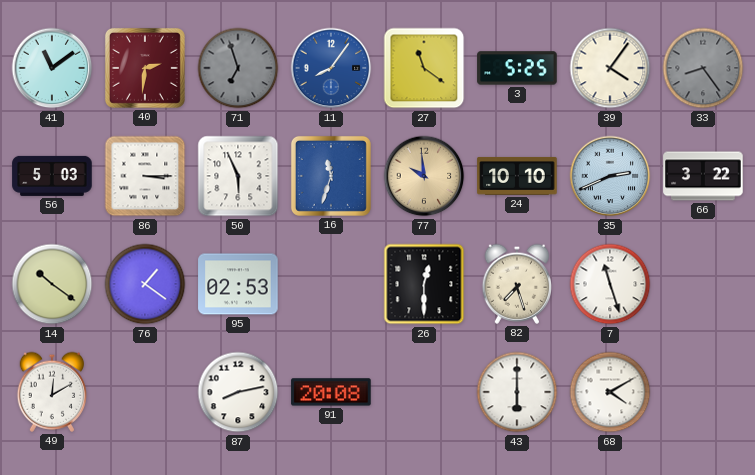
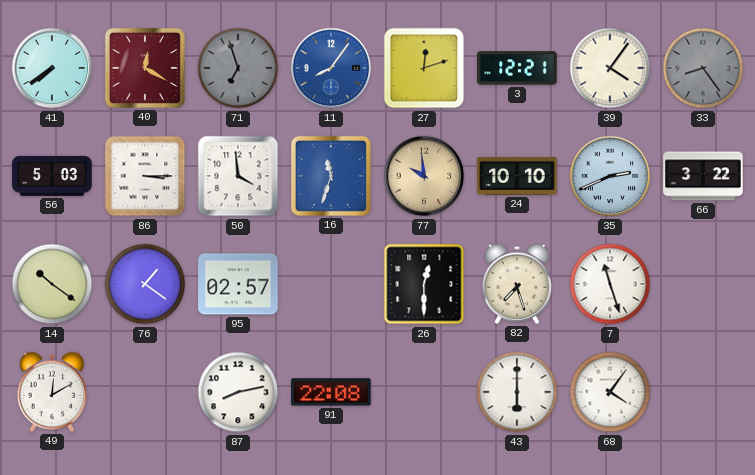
41: 11:09 -> 7:39
40: 2:31 -> 12:20
27: 11:21 -> 12:12
3: 5:25 -> 12:21
50: 5:56 -> 3:59
95: 02:53 -> 02:57
91: 20:08 -> 22:08
68: 4:10 -> 4:06
